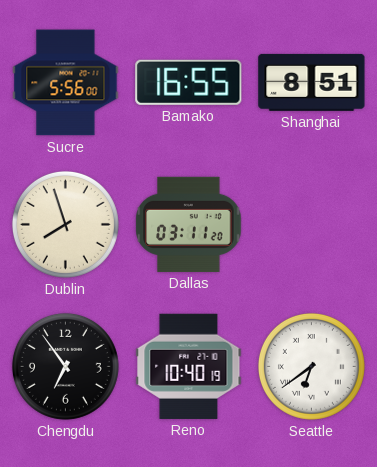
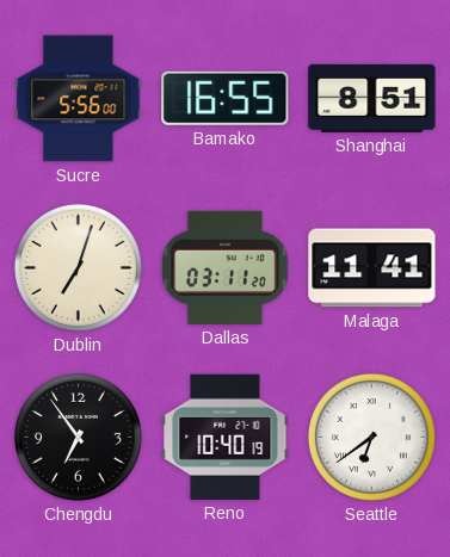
Dublin: 7:57 -> 7:03
Malaga: none -> 11:41
